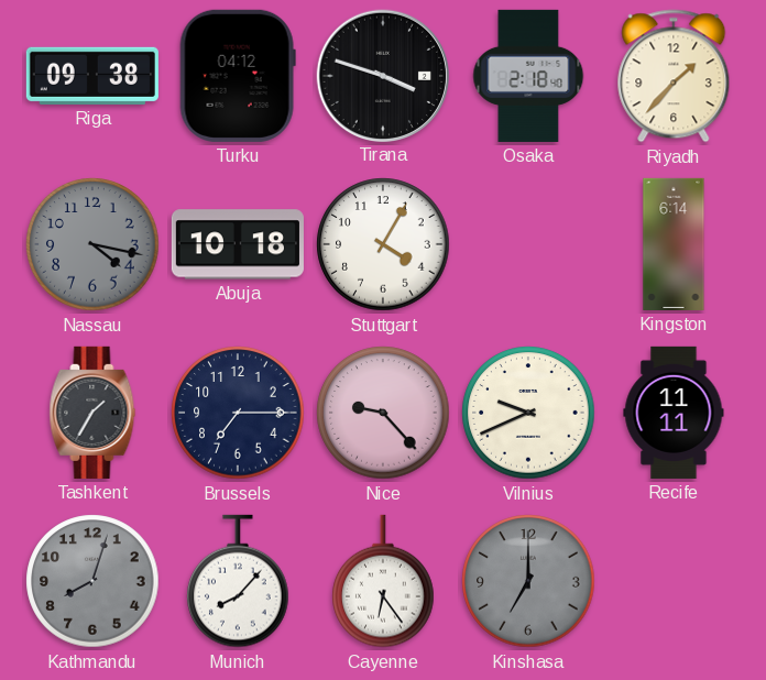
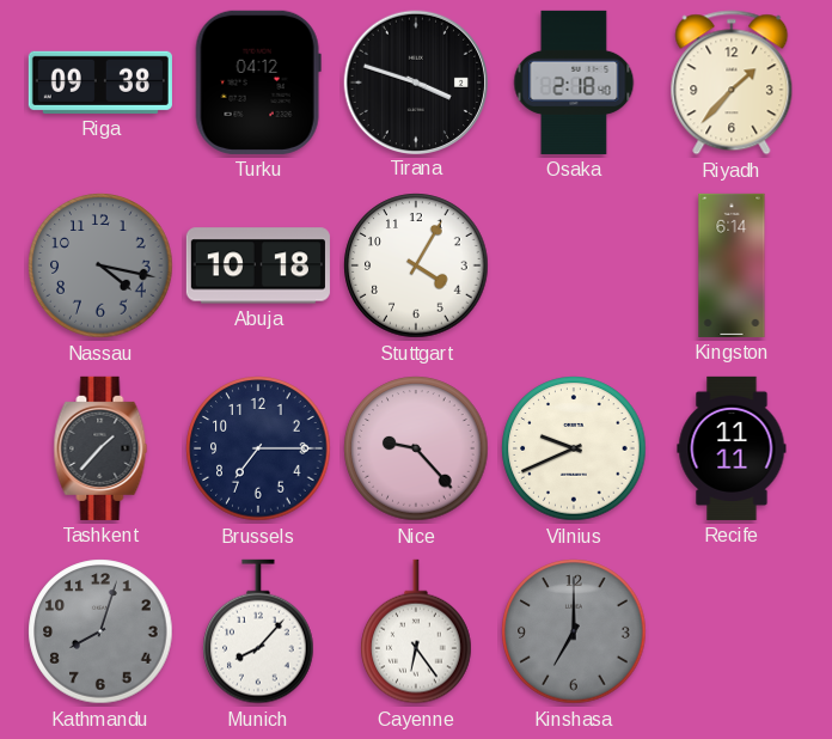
Tashkent: 1:35 -> 1:37
